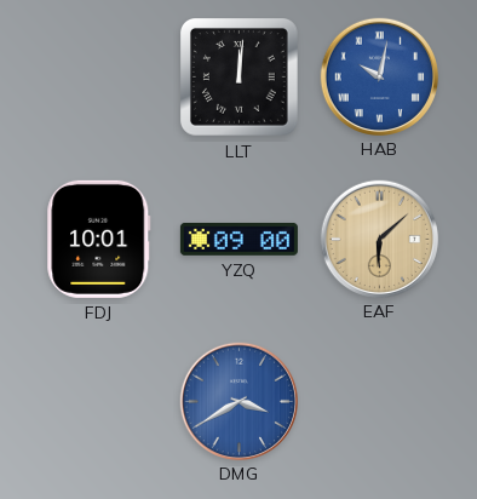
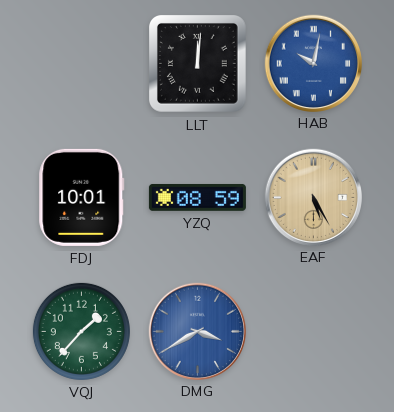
YZQ: 09:00 -> 08:59
EAF: 6:08 -> 5:25
VQJ: none -> 1:37
